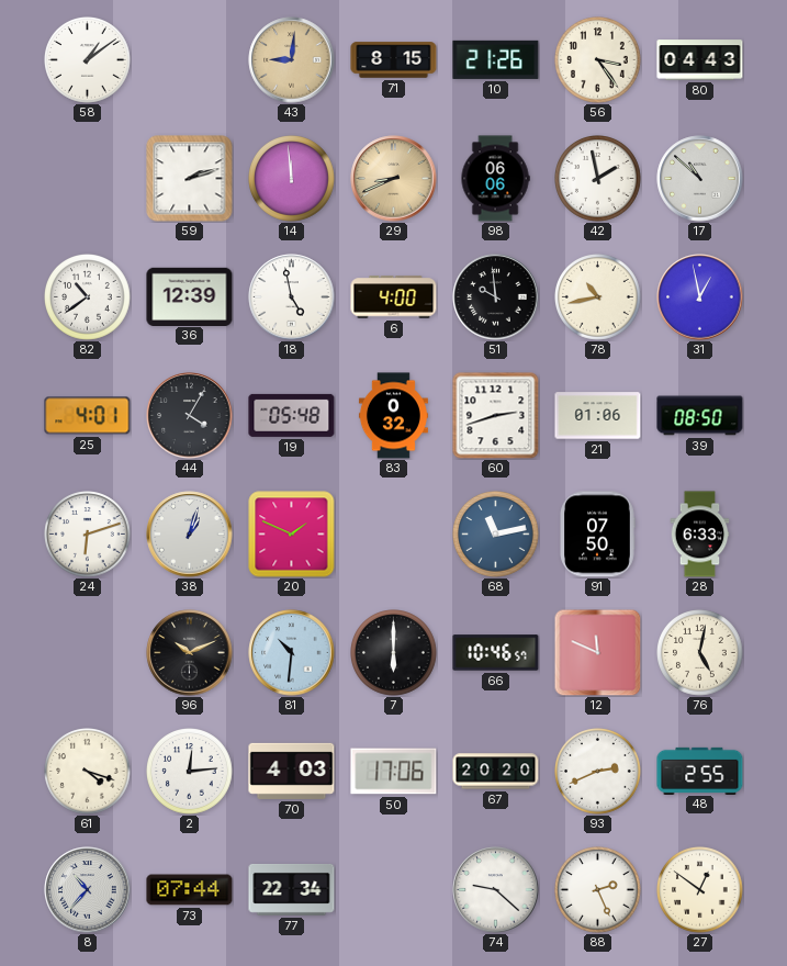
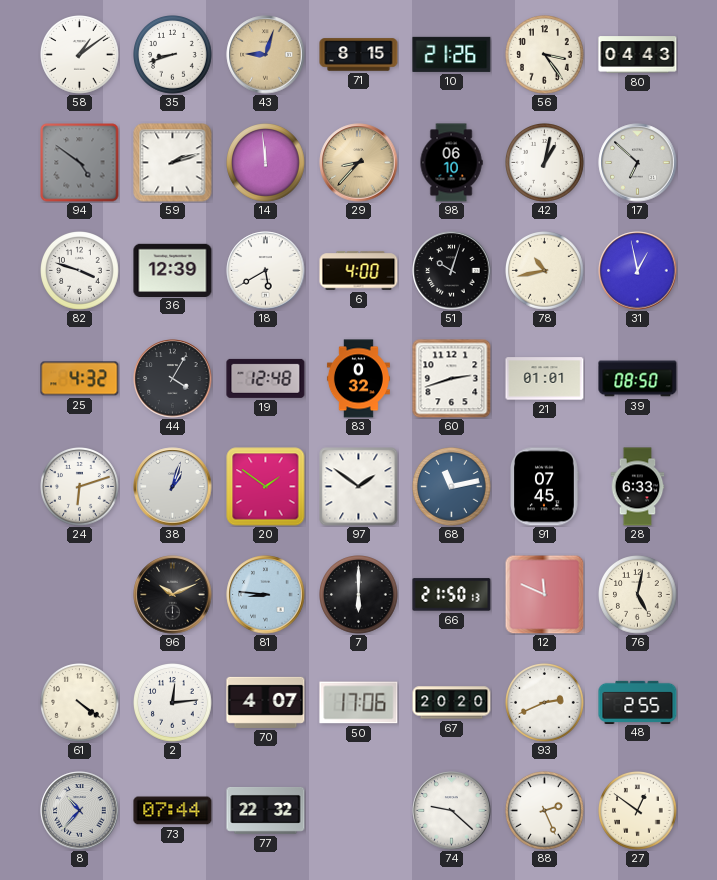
35: none -> 8:42
43: 9:01 -> 9:03
94: none -> 4:51
29: 8:41 -> 8:37
98: 06:06 -> 06:10
42: 1:58 -> 1:02
17: 10:52 -> 6:52
82: 10:39 -> 3:48
18: 4:58 -> 5:40
51: 9:59 -> 10:03
25: 4:01 -> 4:32
19: 05:48 -> 12:48
21: 01:06 -> 01:01
20: 1:49 -> 1:51
97: none -> 1:51
91: 07:50 -> 07:45
81: 10:31 -> 8:46
66: 10:46 -> 21:50
61: 4:18 -> 4:21
70: 4:03 -> 4:07
77: 22:34 -> 22:32
